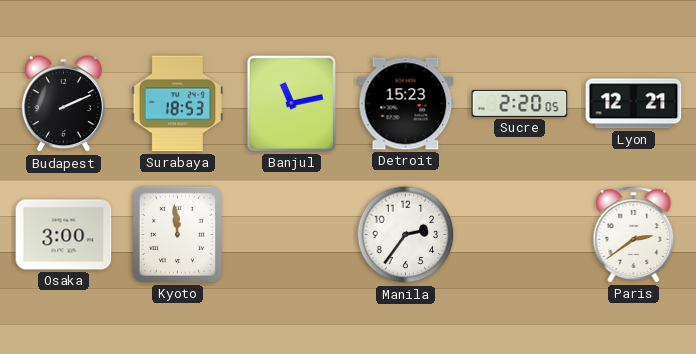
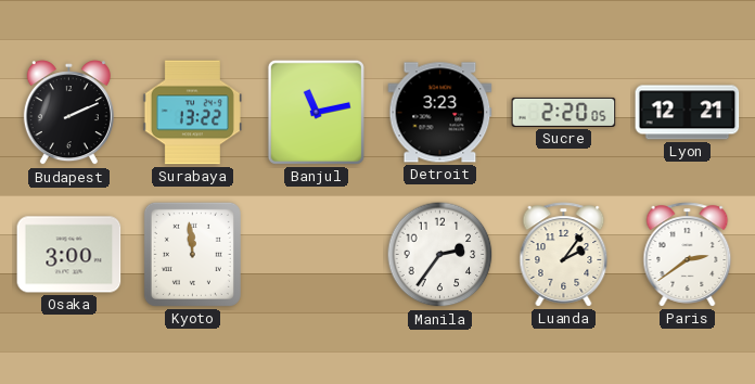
Surabaya: 18:53 -> 13:22
Detroit: 15:23 -> 3:23
Luanda: none -> 2:06
